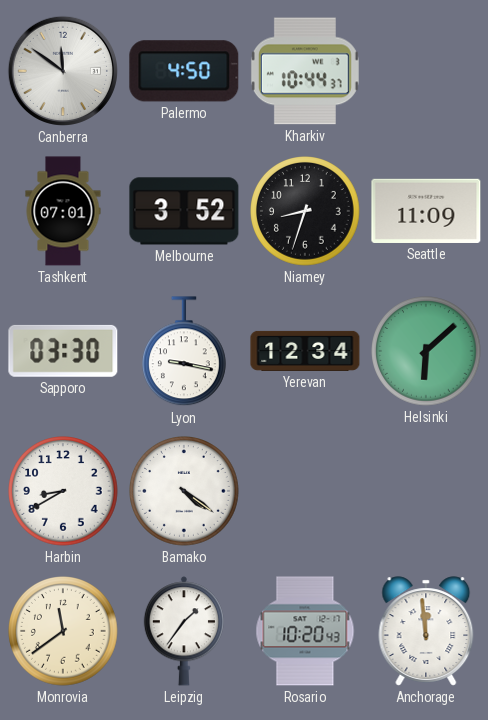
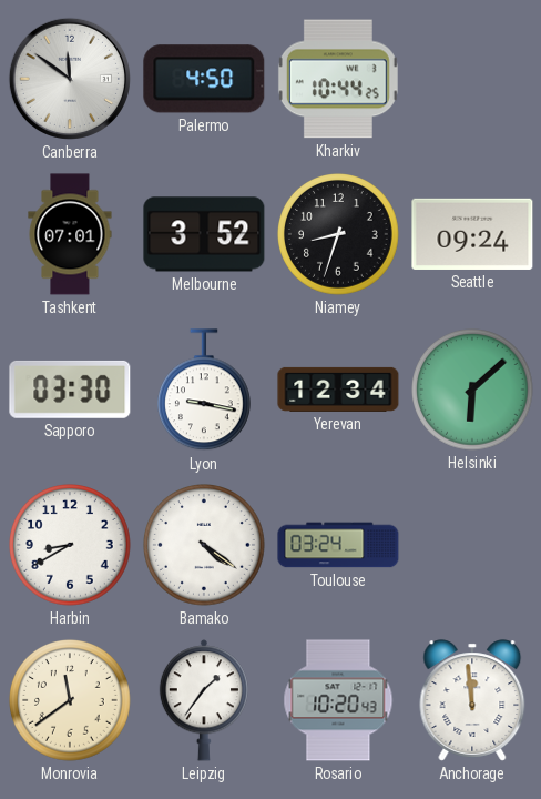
Kharkiv: 10:44:37 -> 10:44:25
Seattle: 11:09 -> 09:24
Toulouse: none -> 03:24
